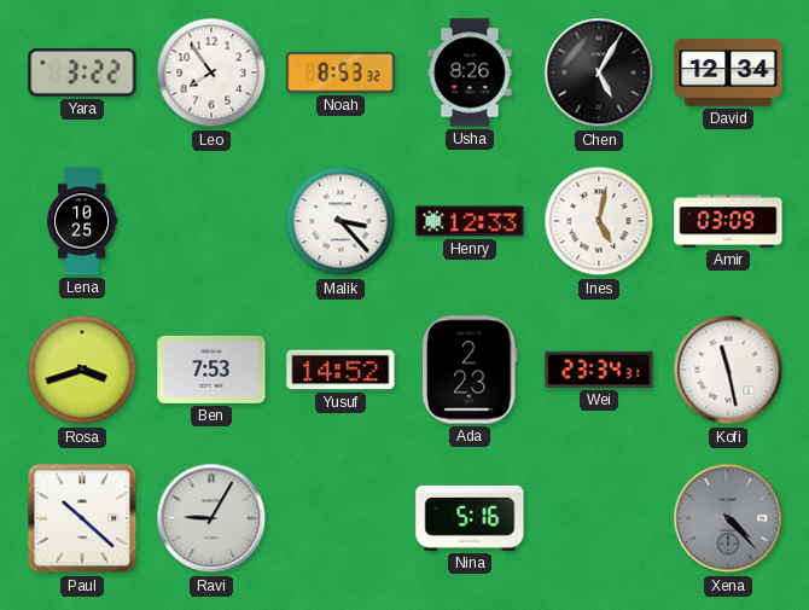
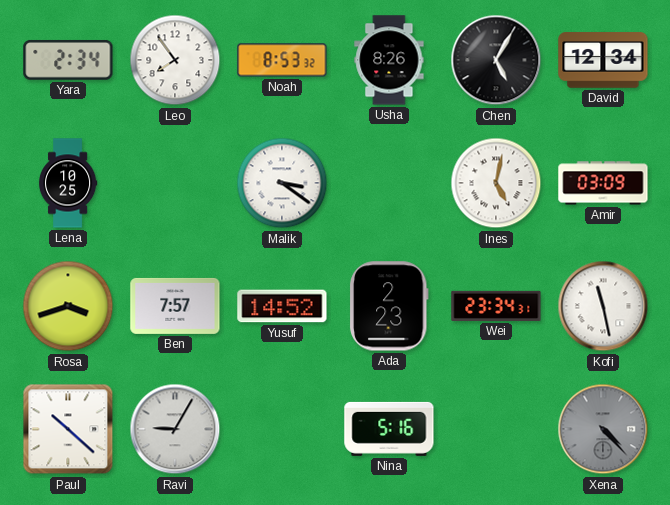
Yara: 3:22 -> 2:34
Malik: 3:23 -> 3:21
Henry: 12:33 -> none
Ben: 7:53 -> 7:57
